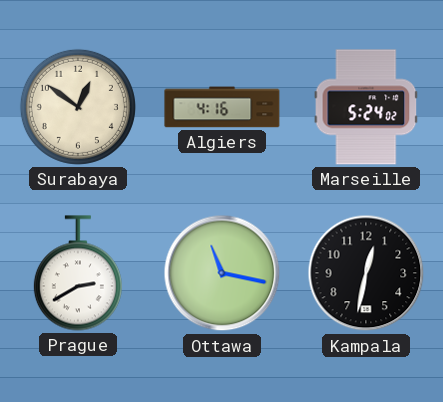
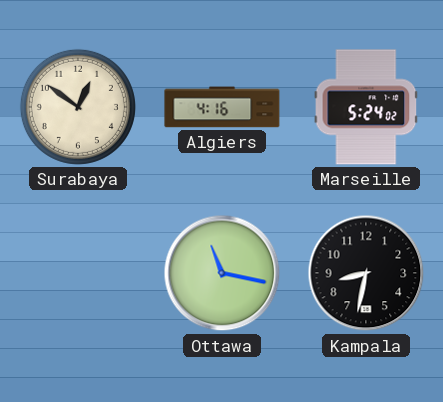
Prague: 2:40 -> none
Kampala: 12:32 -> 8:32
